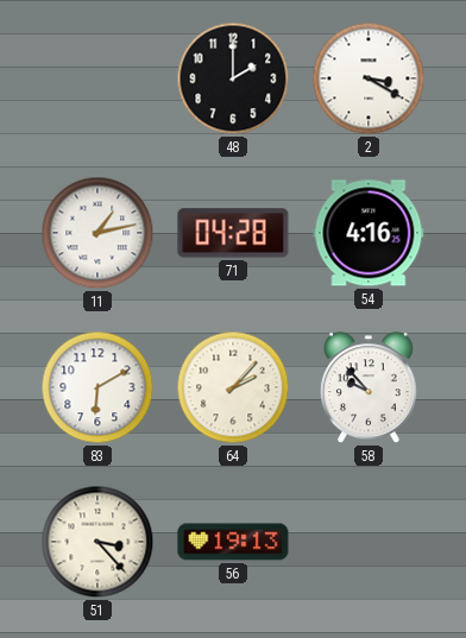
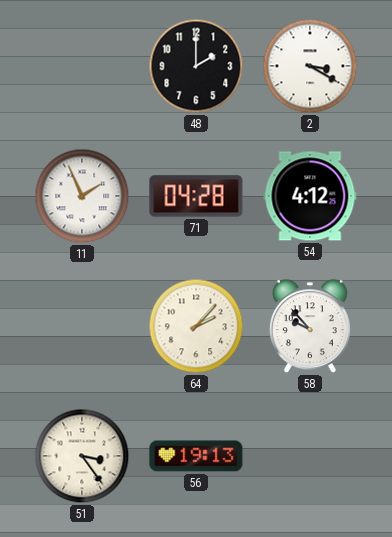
11: 1:13 -> 1:56
54: 4:16 -> 4:12
83: 6:10 -> none
51: 3:23 -> 3:24
